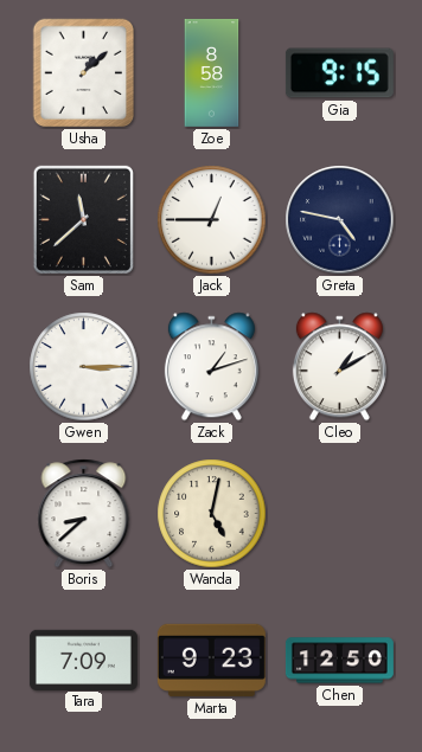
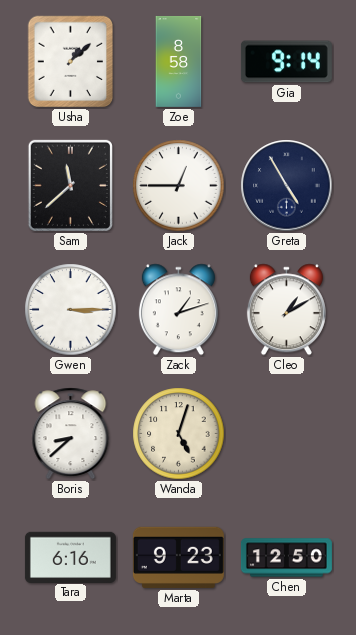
Gia: 9:15 -> 9:14
Greta: 4:47 -> 4:55
Wanda: 5:02 -> 5:03
Tara: 7:09 -> 6:16
